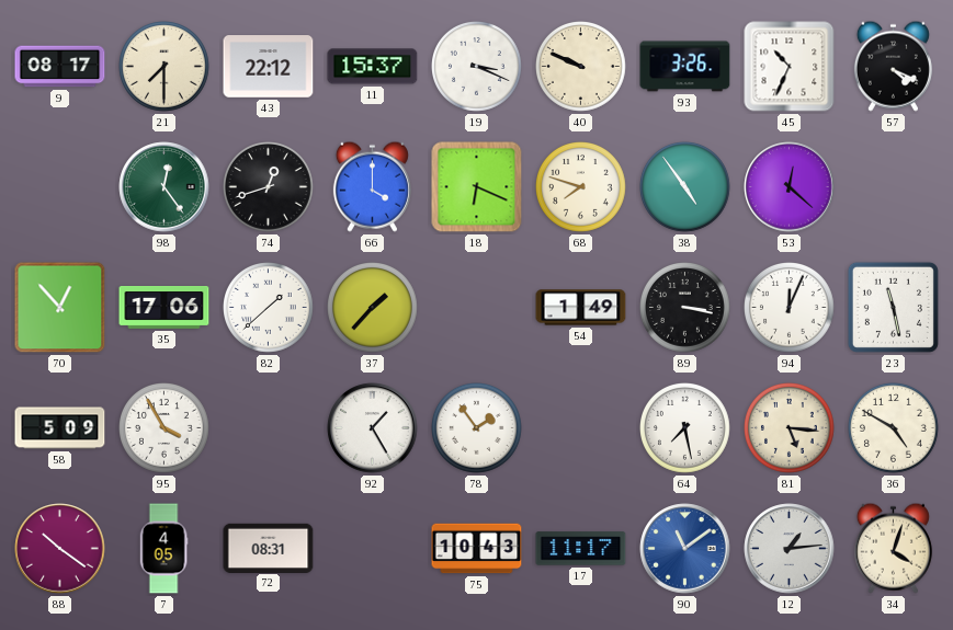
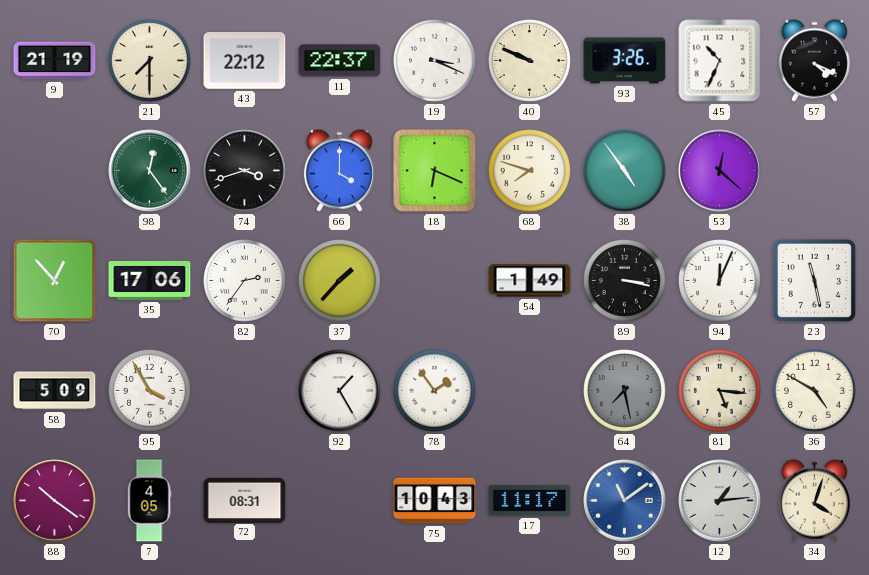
9: 08:17 -> 21:19
11: 15:37 -> 22:37
74: 12:42 -> 3:42
82: 1:38 -> 2:36
64 dial: white -> grey
